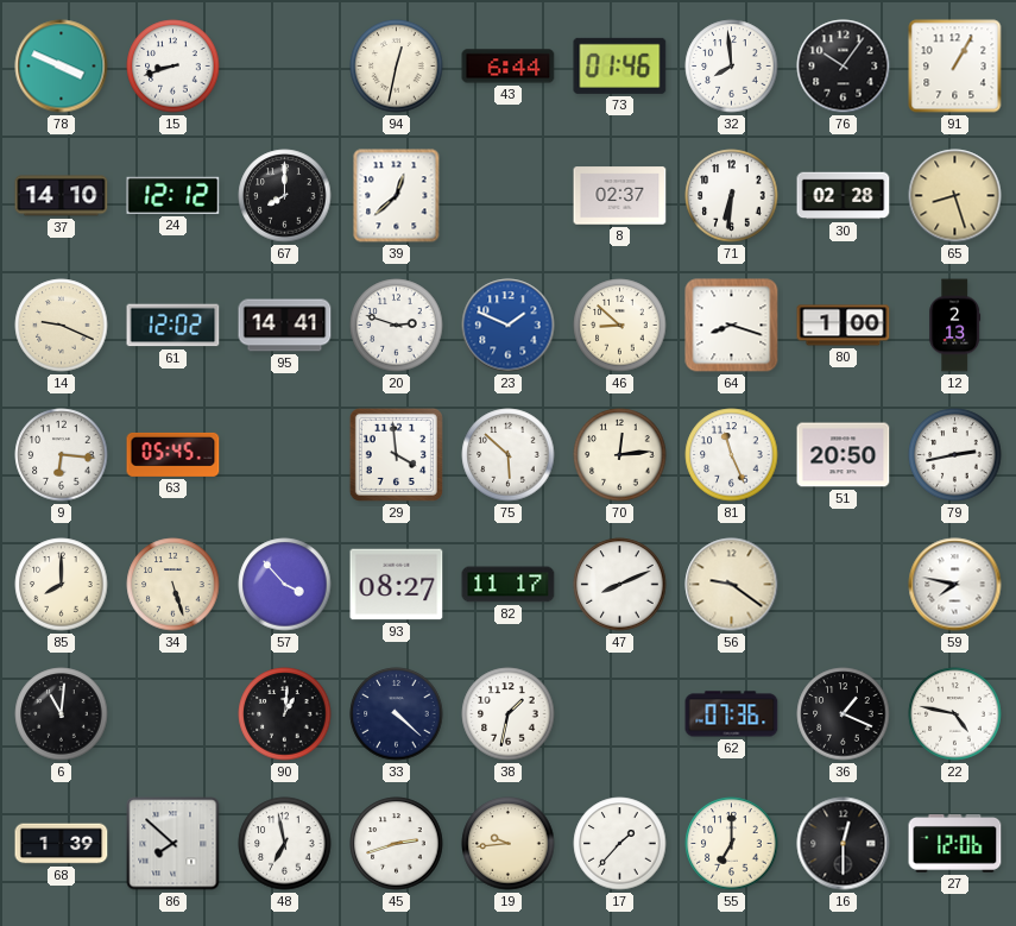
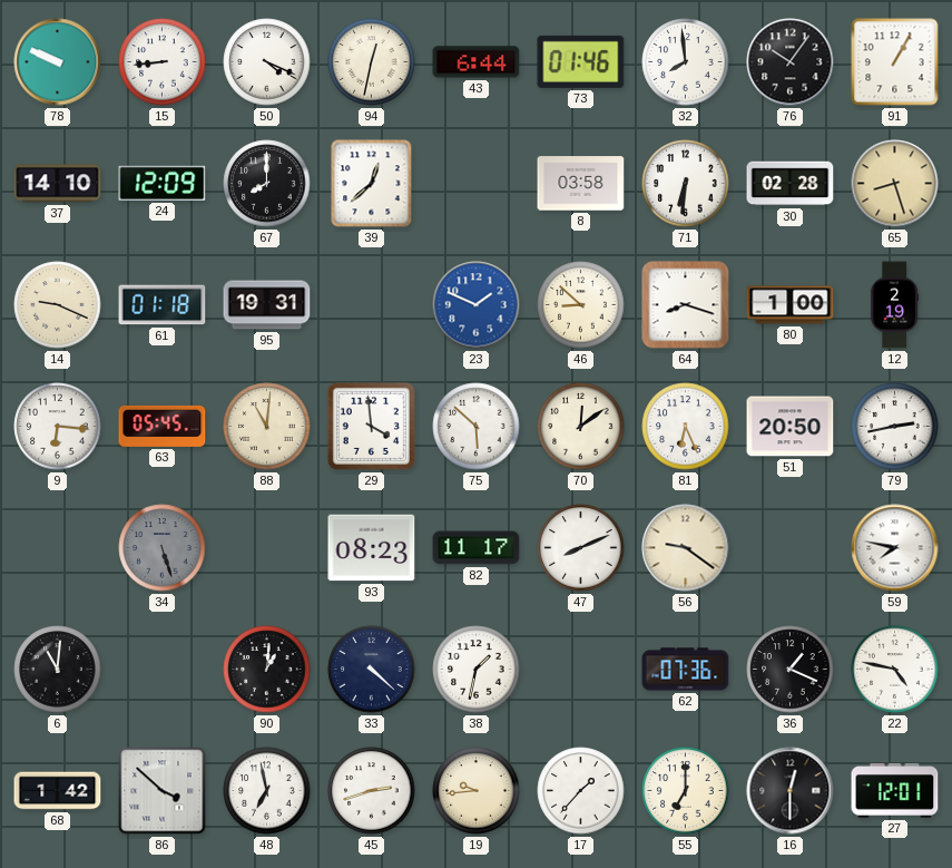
78: 3:49 -> 9:49
15: 8:42 -> 8:44
50: none -> 4:19
24: 12:12 -> 12:09
8: 02:37 -> 03:58
61: 12:02 -> 01:18
95: 14:41 -> 19:31
20: 2:48 -> none
12: 2:13 -> 2:19
88: none -> 11:01
70: 12:14 -> 12:09
81: 11:26 -> 6:26
85: 8:00 -> none
34 dial: cream -> grey
57: 3:53 -> none
93: 08:27 -> 08:23
68: 1:39 -> 1:42
86: 7:52 -> 3:52
27: 12:06 -> 12:01
